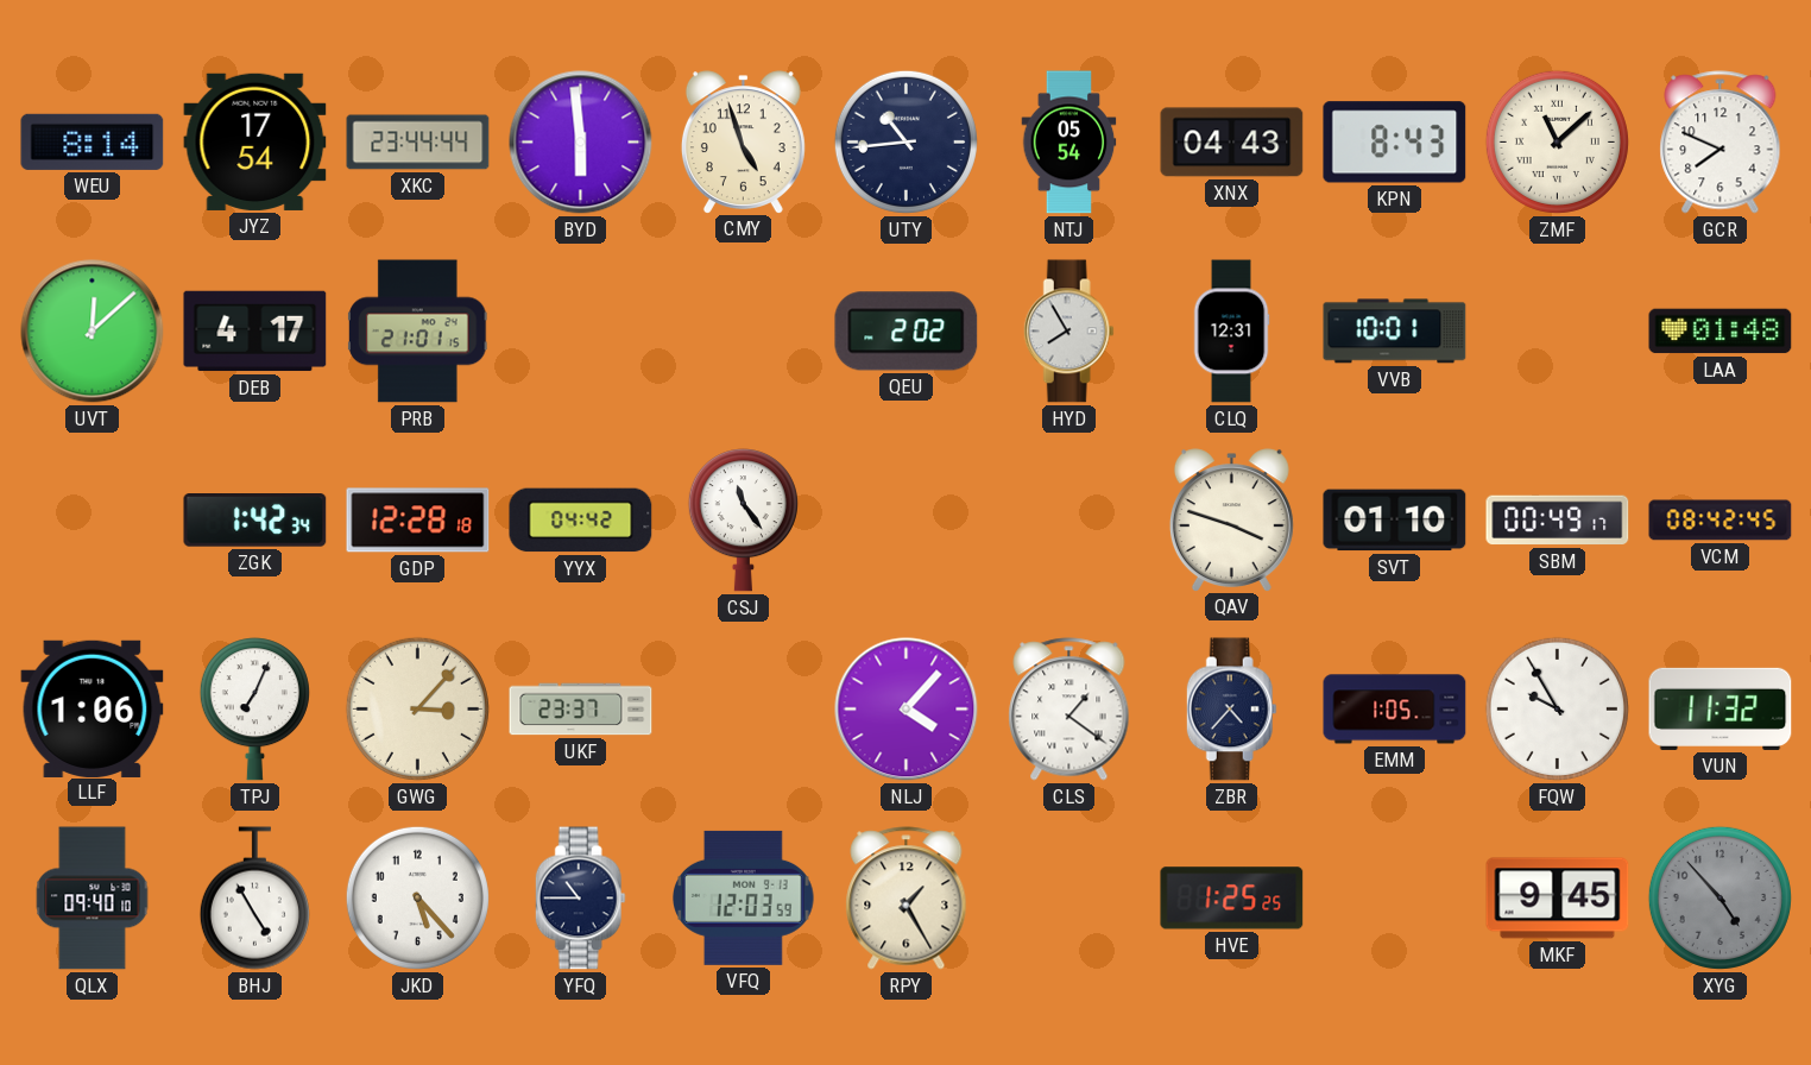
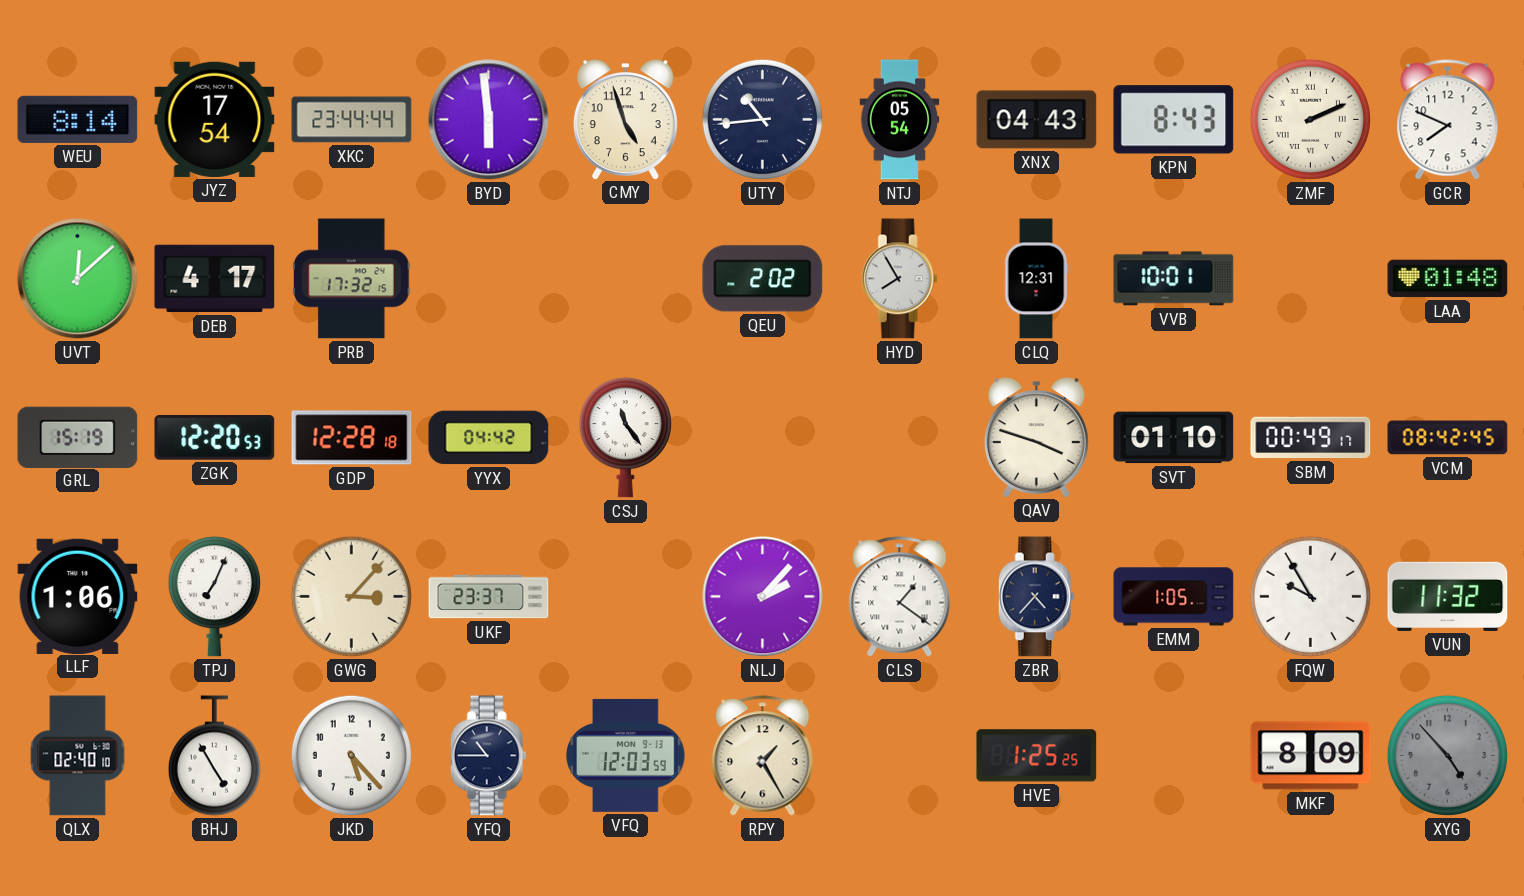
ZMF: 11:08 -> 2:11
PRB: 21:01 -> 17:32
GRL: none -> 15:19
ZGK: 1:42 -> 12:20
NLJ: 4:07 -> 2:07
QLX: 09:40 -> 02:40
MKF: 9:45 -> 8:09
